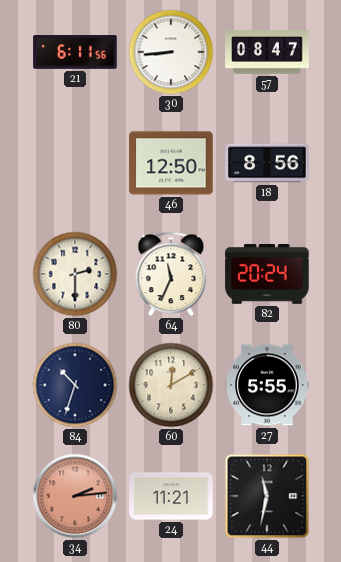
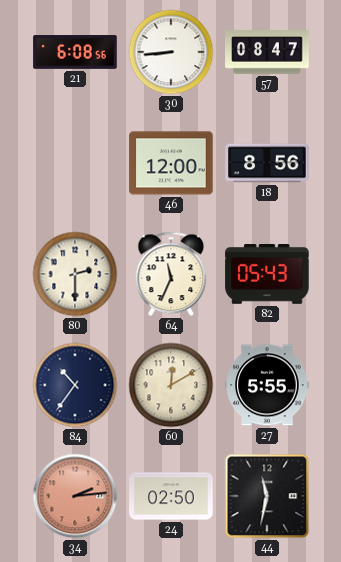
21: 6:11 -> 6:08
46: 12:50 -> 12:00
82: 20:24 -> 05:43
84: 10:33 -> 10:36
24: 11:21 -> 02:50
